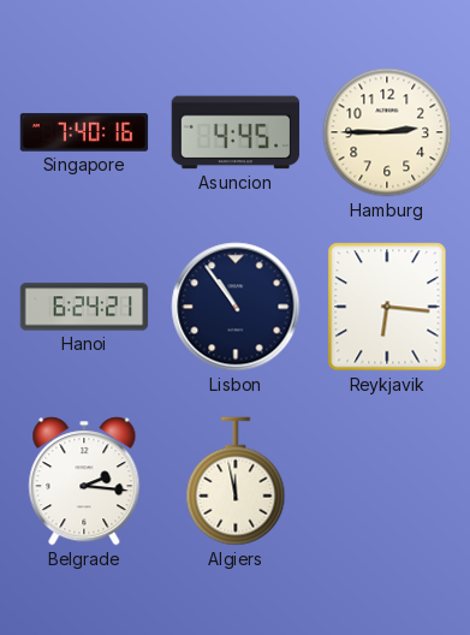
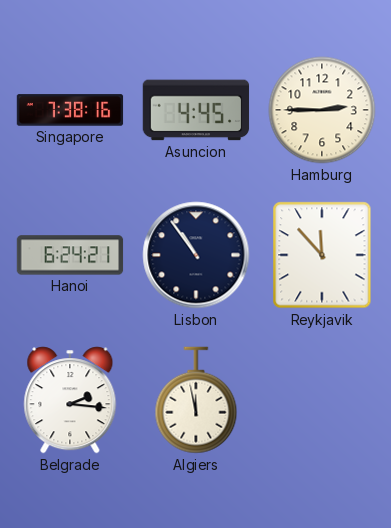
Singapore: 7:40 -> 7:38
Reykjavik: 6:16 -> 11:53
